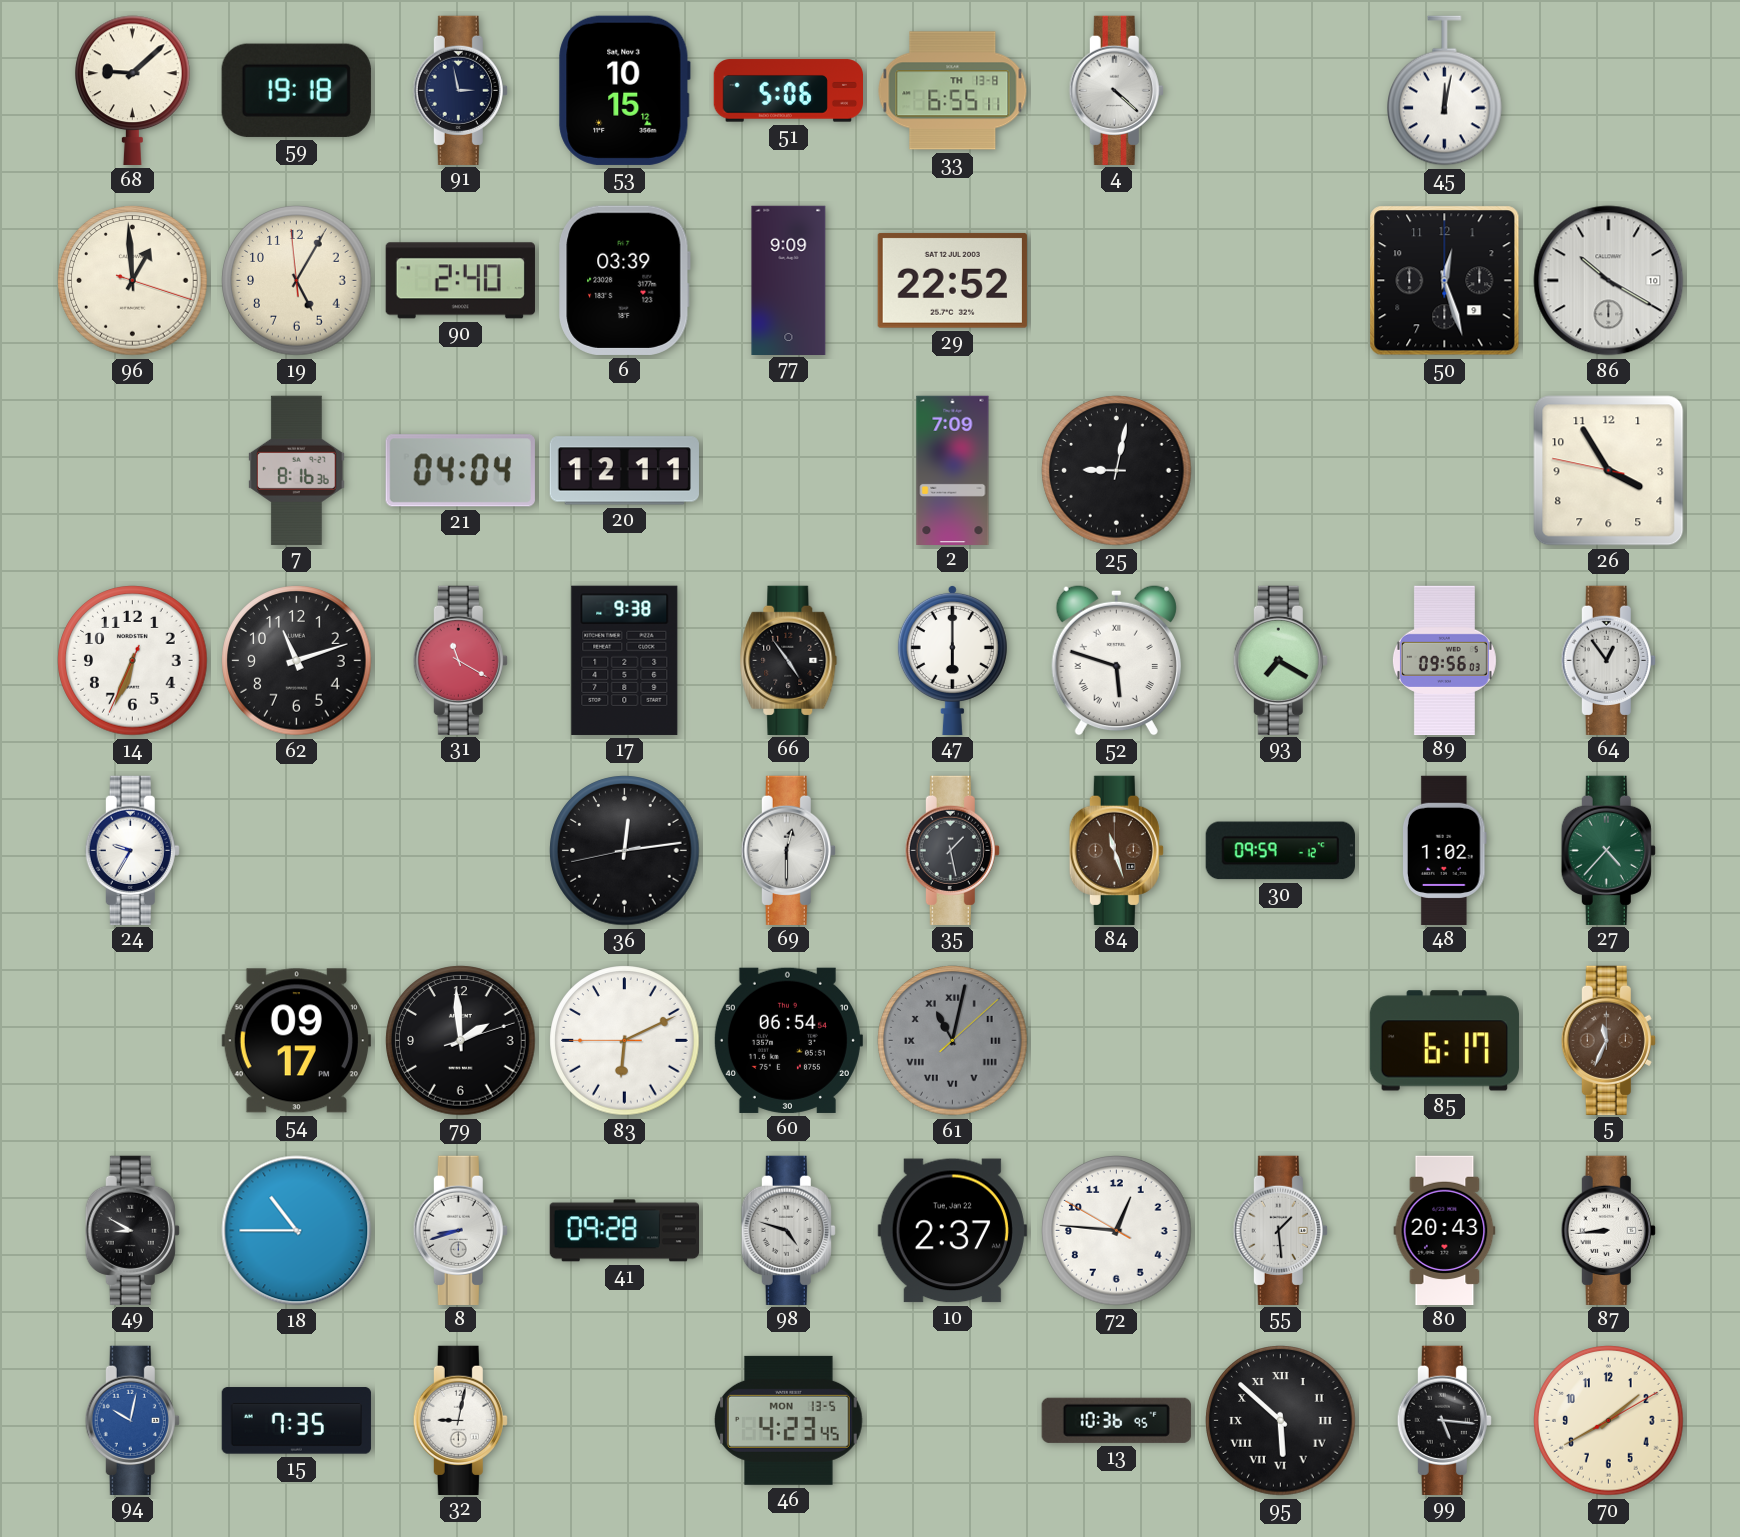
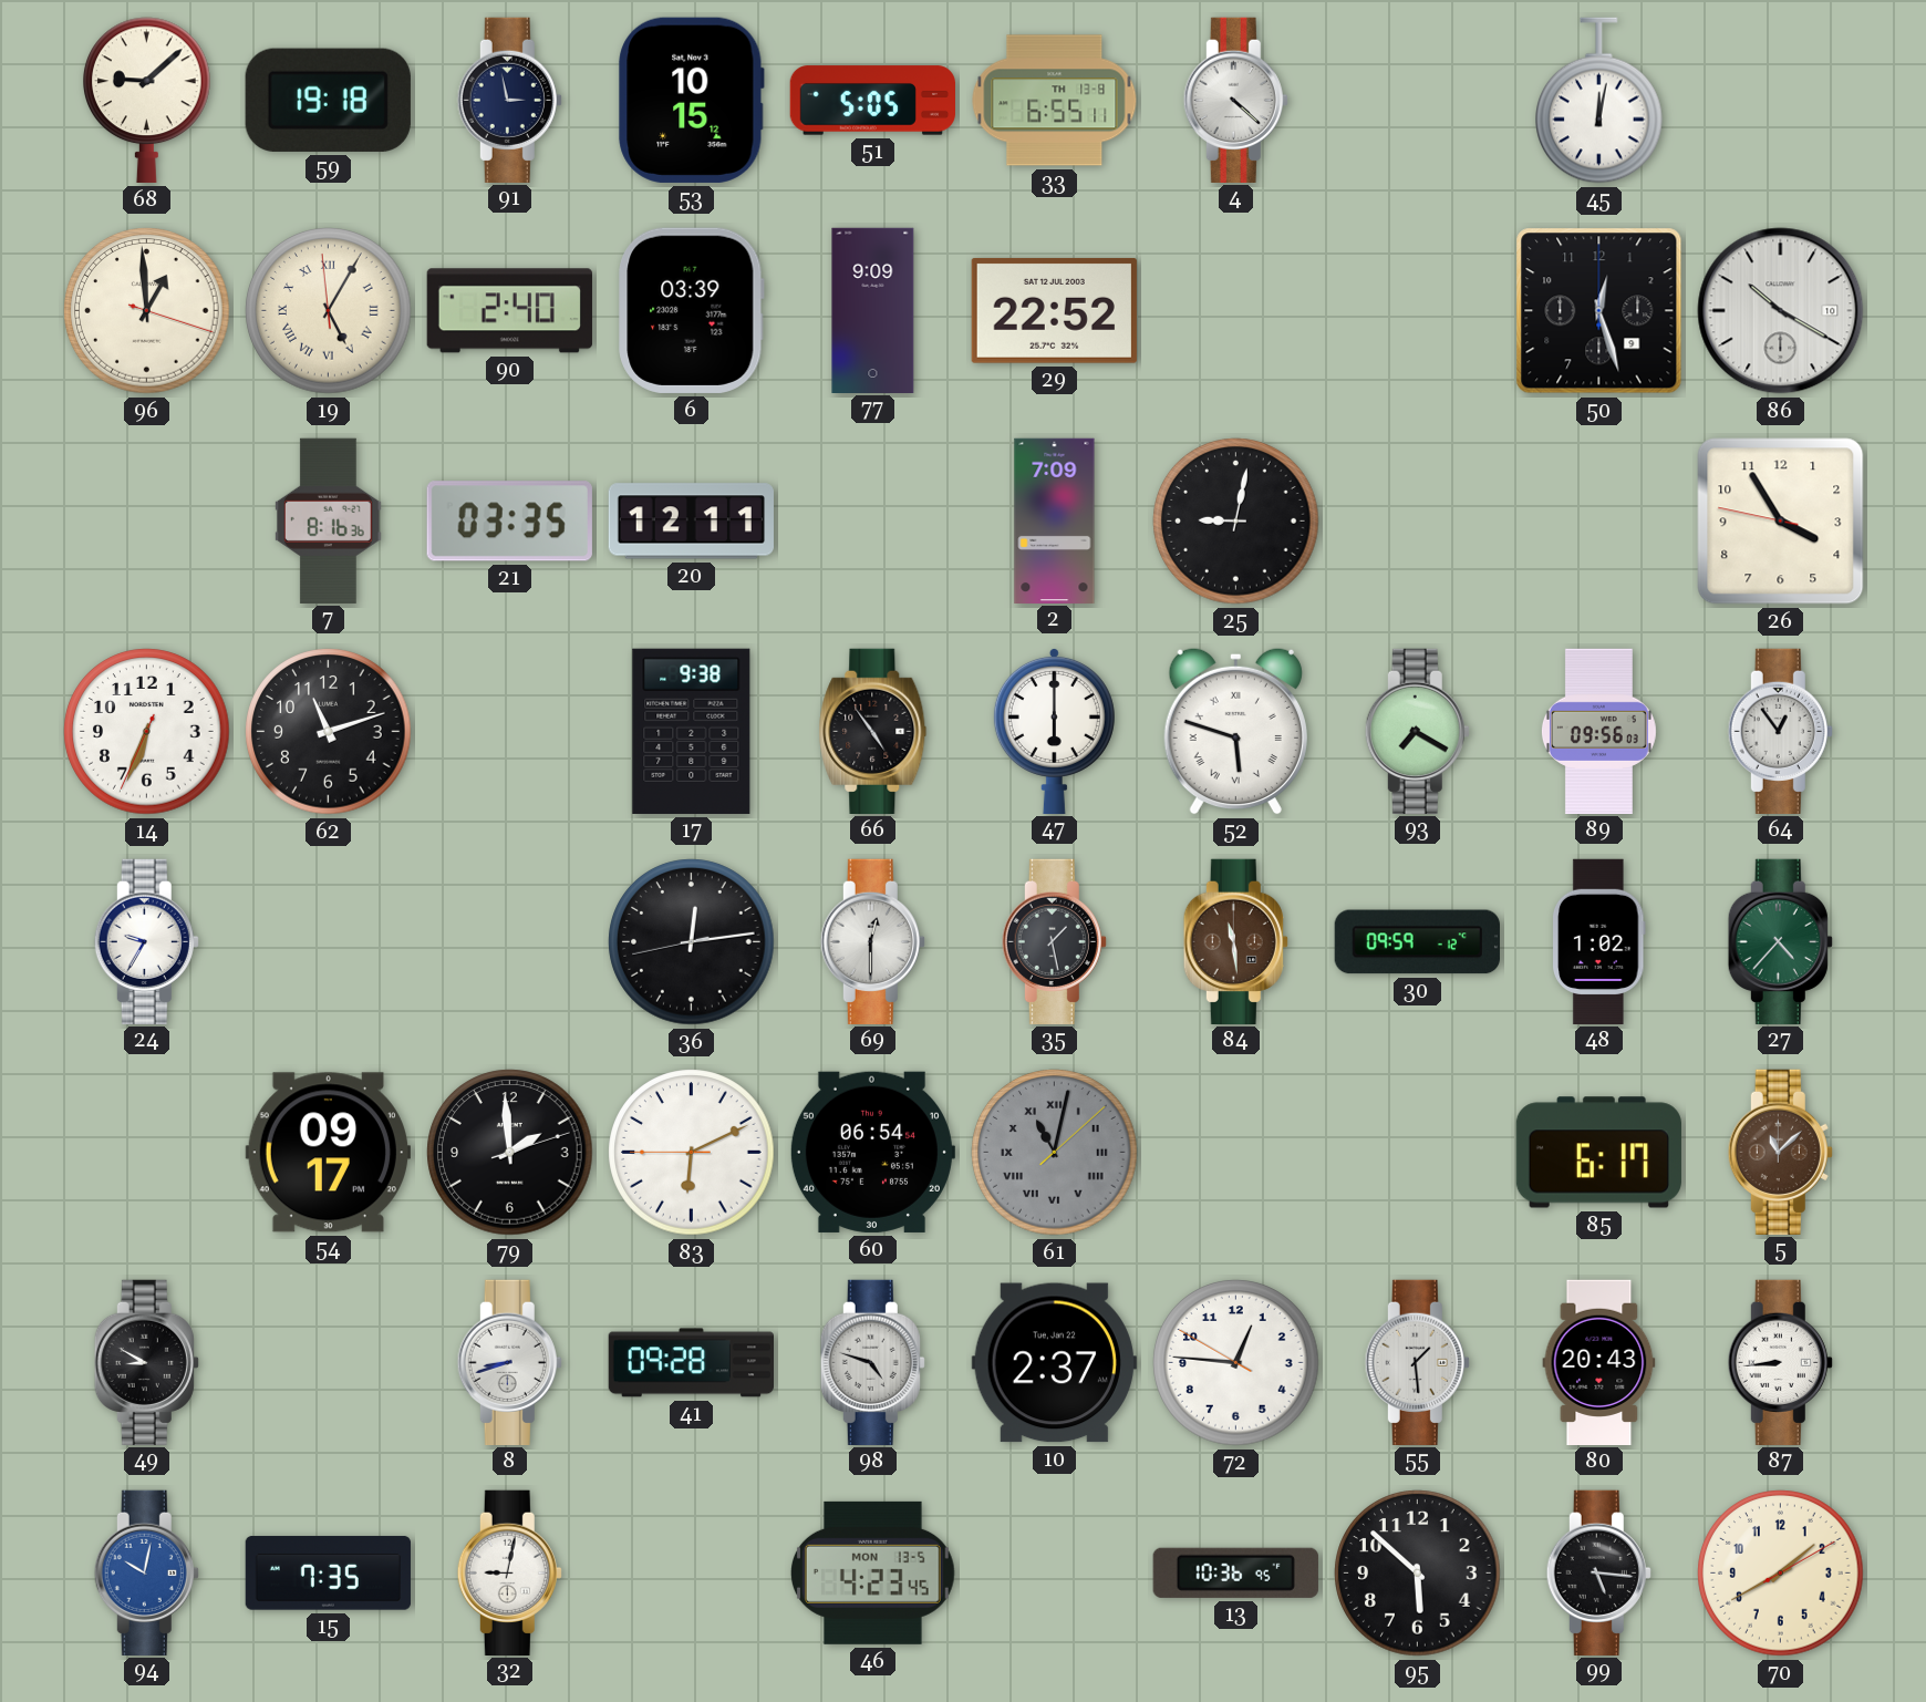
51: 5:06 -> 5:05
19 numerals: Arabic -> Roman
21: 04:04 -> 03:35
31: 11:20 -> none
84: 11:27 -> 11:29
5: 11:34 -> 11:08
18: 10:45 -> none
95 numerals: Roman -> Arabic
